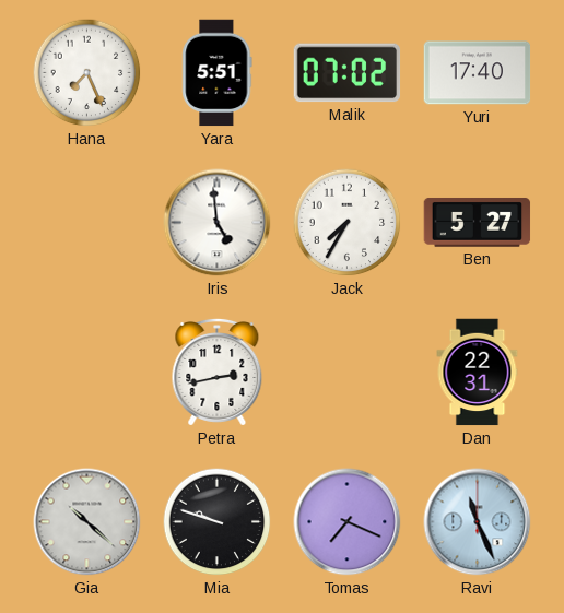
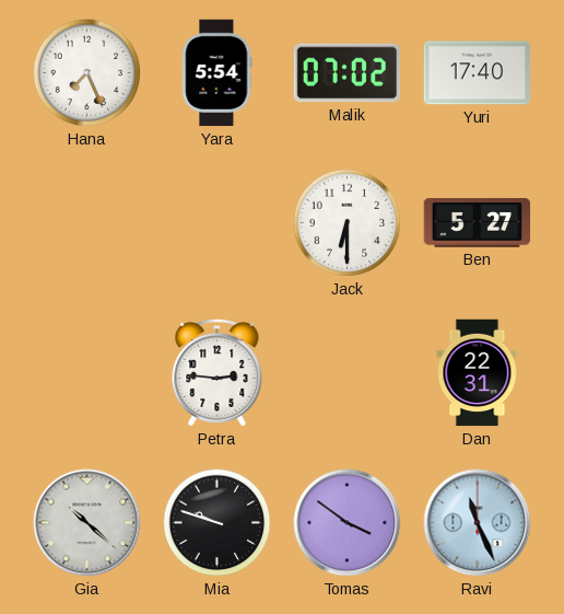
Yara: 5:51 -> 5:54
Iris: 4:59 -> none
Jack: 7:35 -> 6:30
Petra: 2:43 -> 2:46
Tomas: 7:19 -> 3:51
